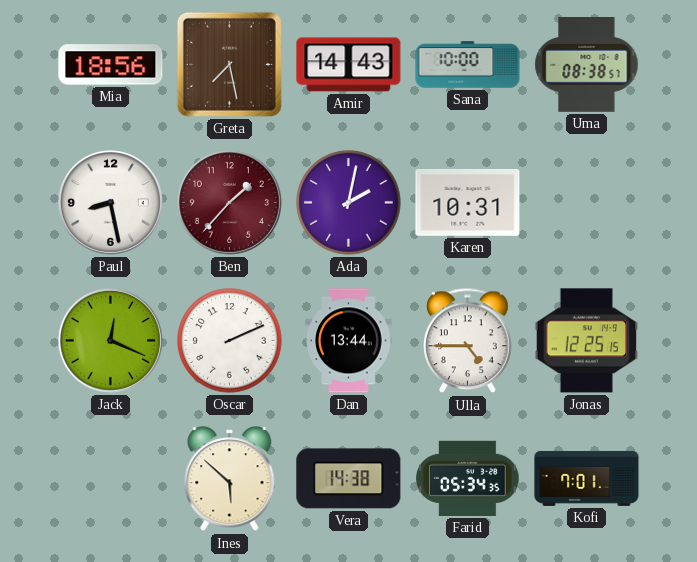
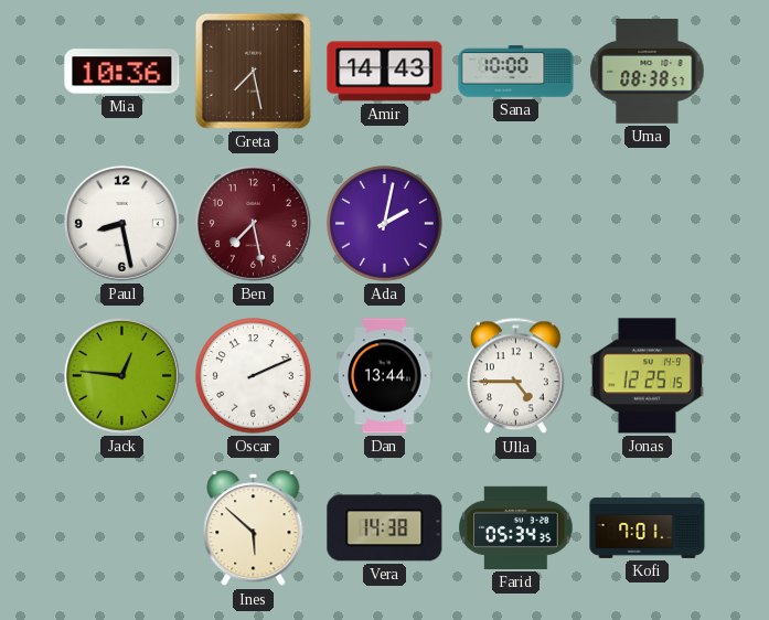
Mia: 18:56 -> 10:36
Ben: 1:37 -> 7:28
Karen: 10:31 -> none
Jack: 12:19 -> 12:46
